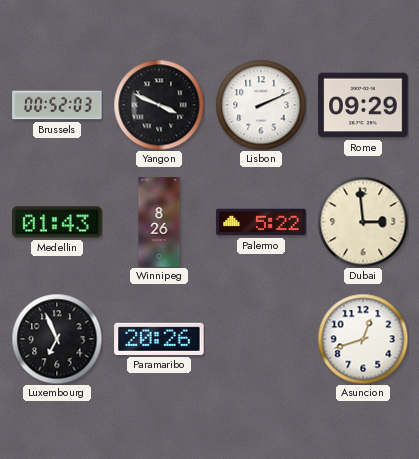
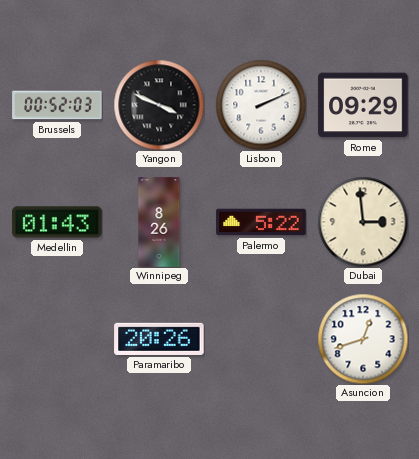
Luxembourg: 6:56 -> none
